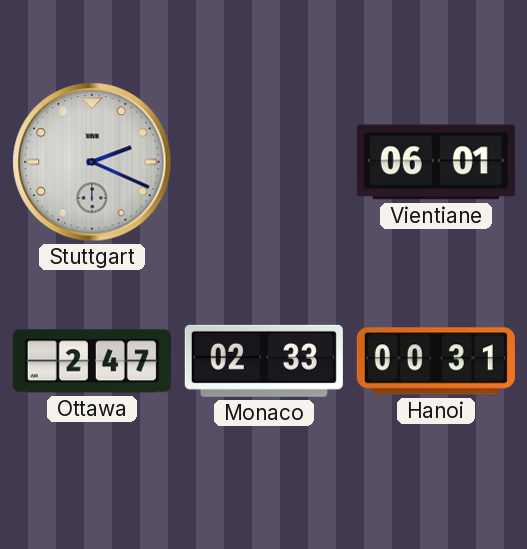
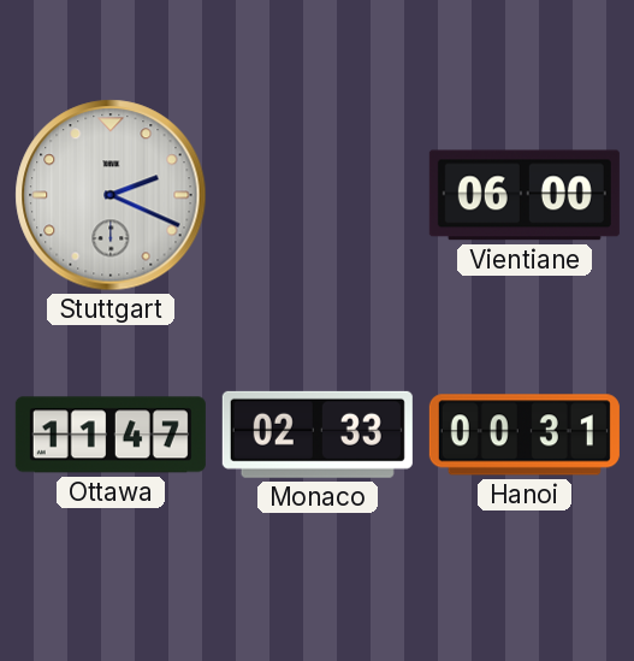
Vientiane: 06:01 -> 06:00
Ottawa: 2:47 -> 11:47
